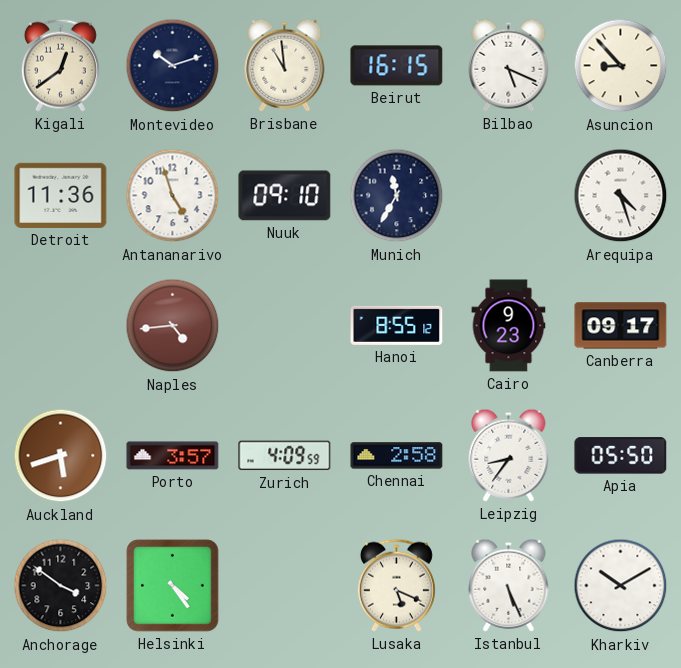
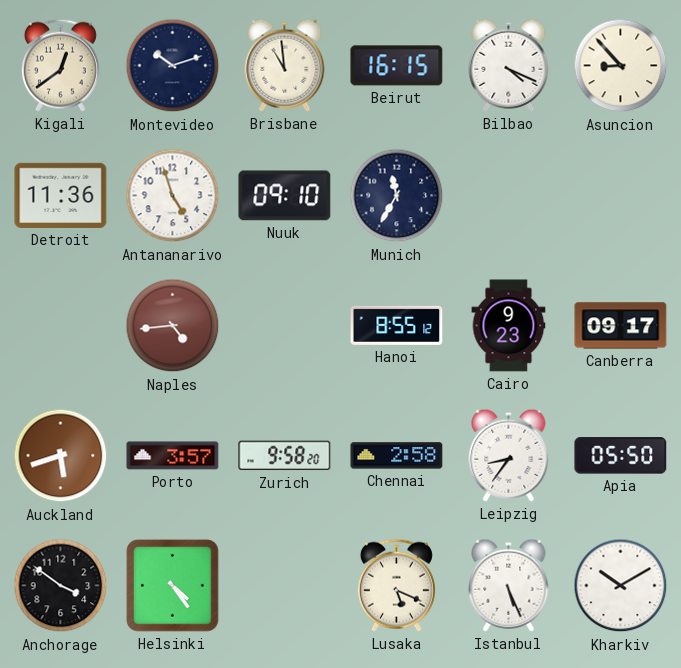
Bilbao: 5:19 -> 4:19
Arequipa: 4:27 -> none
Zurich: 4:09 -> 9:58
